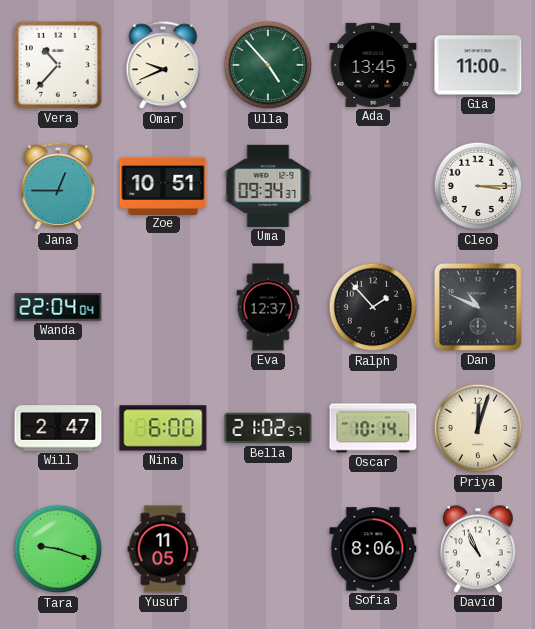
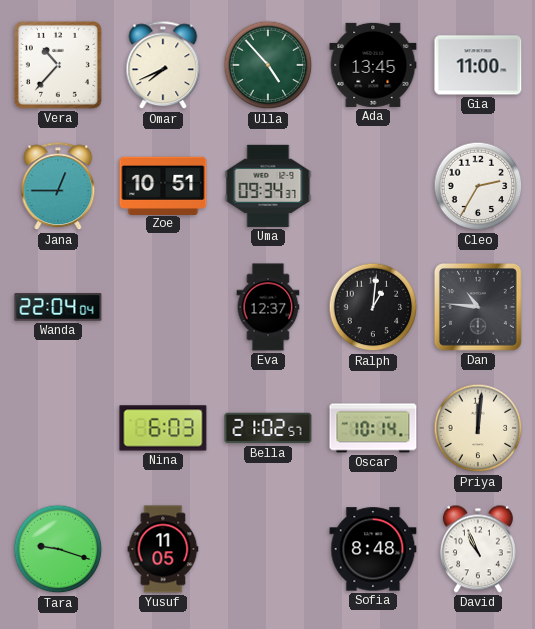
Omar: 9:41 -> 7:41
Cleo: 3:15 -> 2:35
Ralph: 1:53 -> 1:01
Dan: 10:49 -> 10:46
Will: 2:47 -> none
Nina: 6:00 -> 6:03
Priya: 12:03 -> 12:01
Sofia: 8:06 -> 8:48
